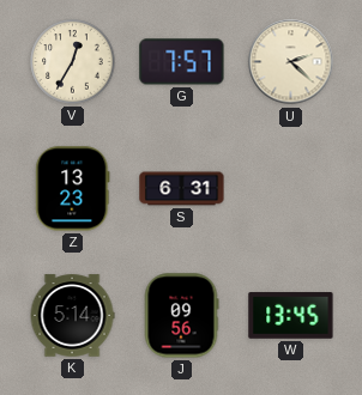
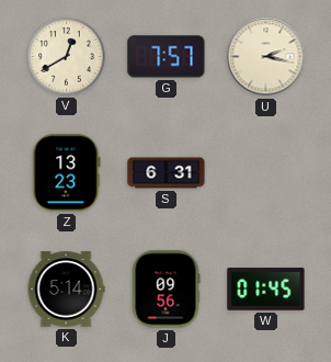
V: 12:35 -> 12:40
U: 2:22 -> 2:17
W: 13:45 -> 01:45
